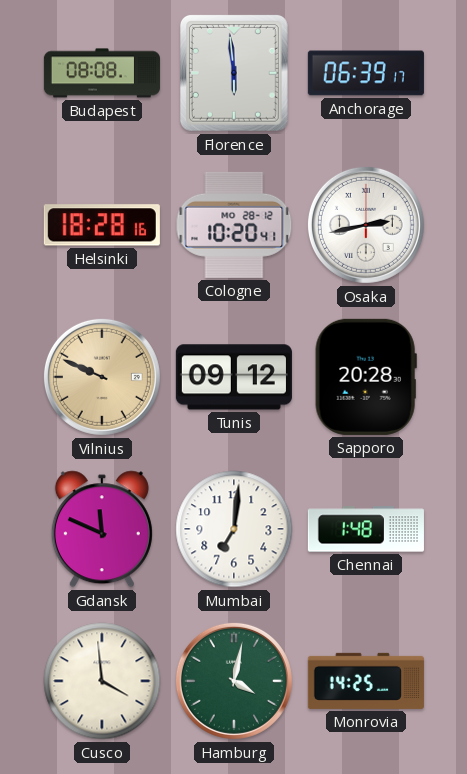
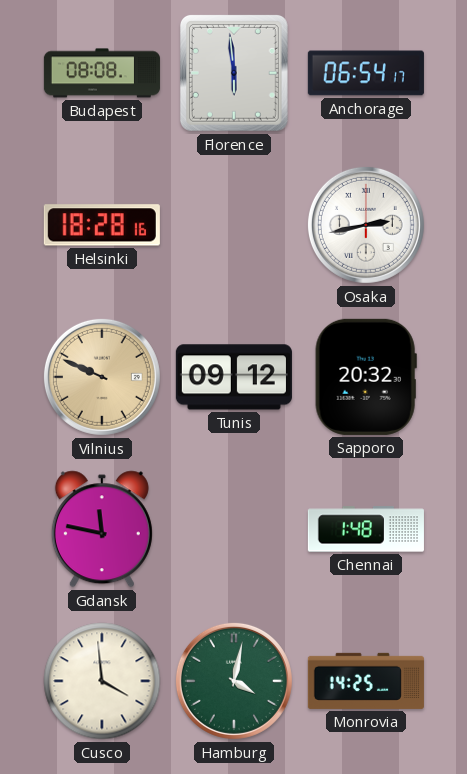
Anchorage: 06:39 -> 06:54
Cologne: 10:20 -> none
Sapporo: 20:28 -> 20:32
Gdansk: 11:49 -> 11:47
Mumbai: 7:01 -> none
